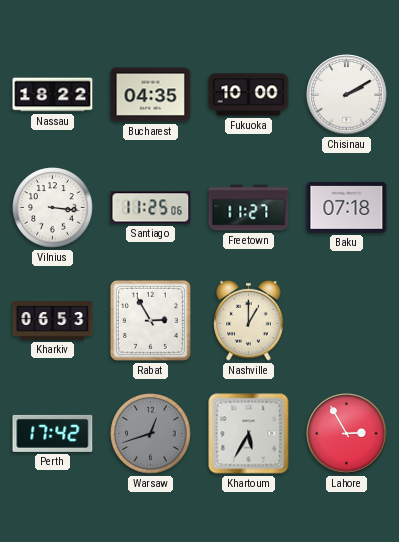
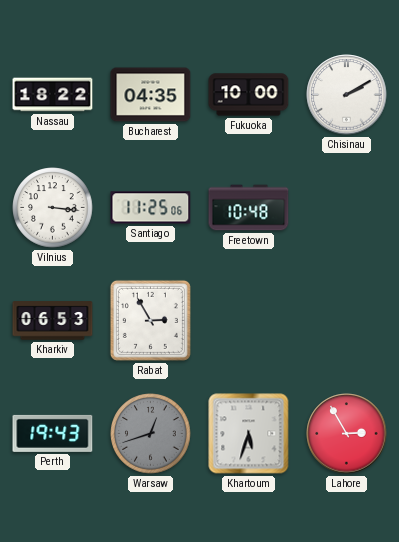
Freetown: 11:27 -> 10:48
Baku: 07:18 -> none
Nashville: 1:00 -> none
Perth: 17:42 -> 19:43
Khartoum: 5:35 -> 5:33
